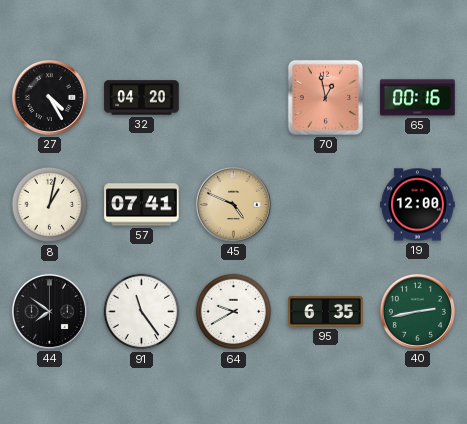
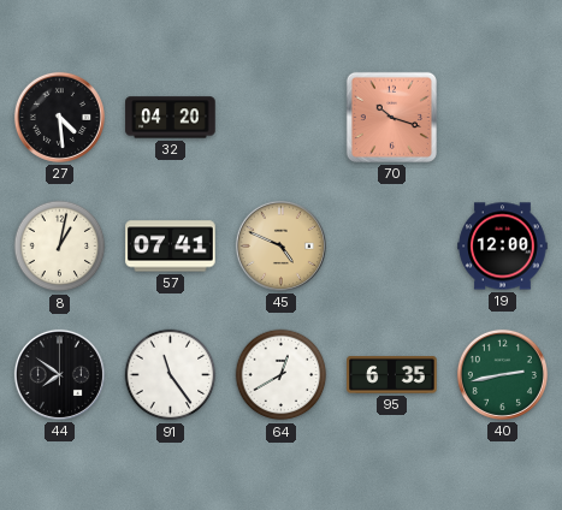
27: 4:25 -> 4:29
70: 12:58 -> 10:18
65: 00:16 -> none
64: 9:40 -> 12:40
